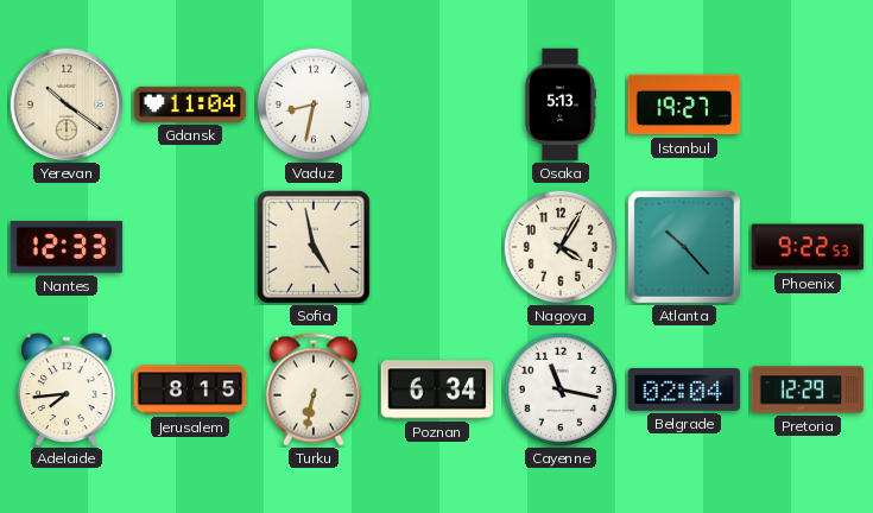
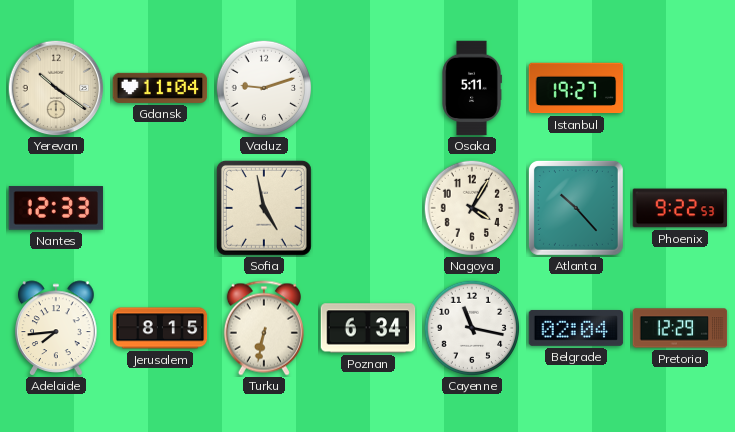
Vaduz: 8:32 -> 9:12
Osaka: 5:13 -> 5:11
